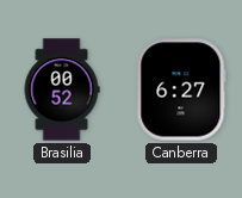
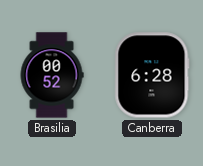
Canberra: 6:27 -> 6:28
